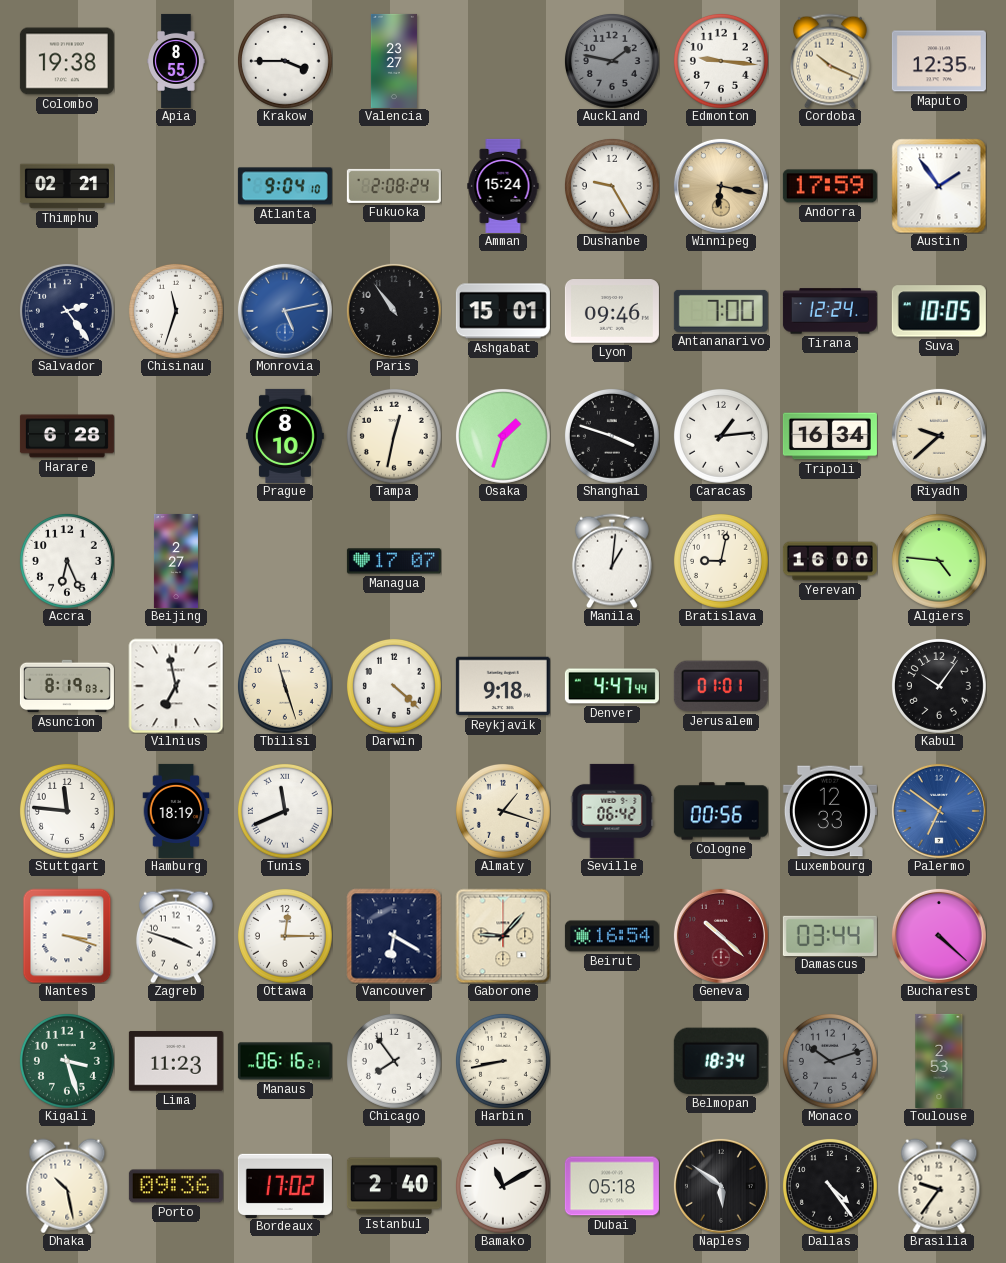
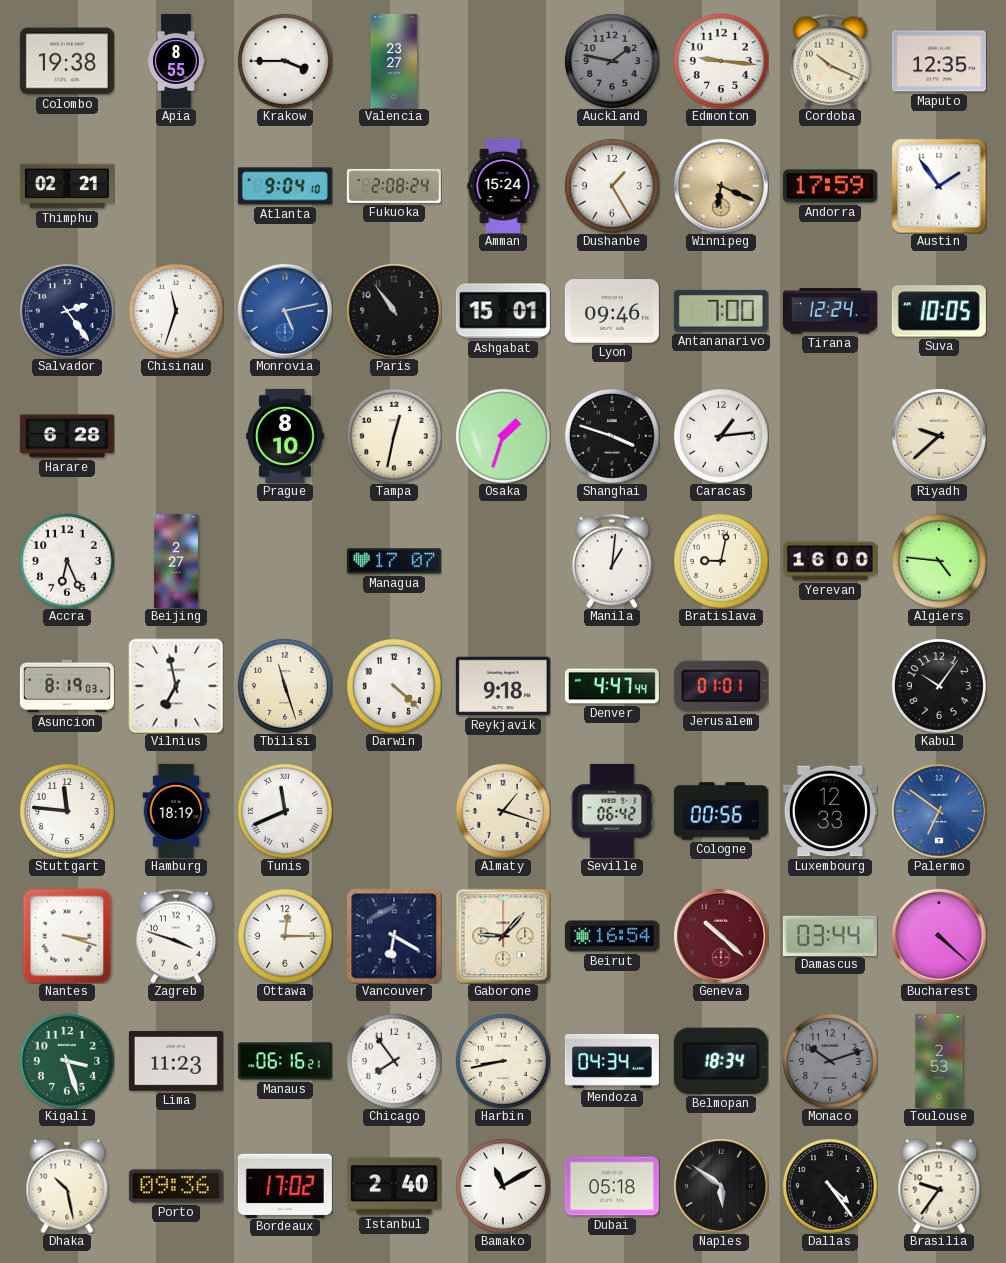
Dushanbe: 9:25 -> 1:25
Winnipeg: 6:17 -> 6:19
Tripoli: 16:34 -> none
Mendoza: none -> 04:34
